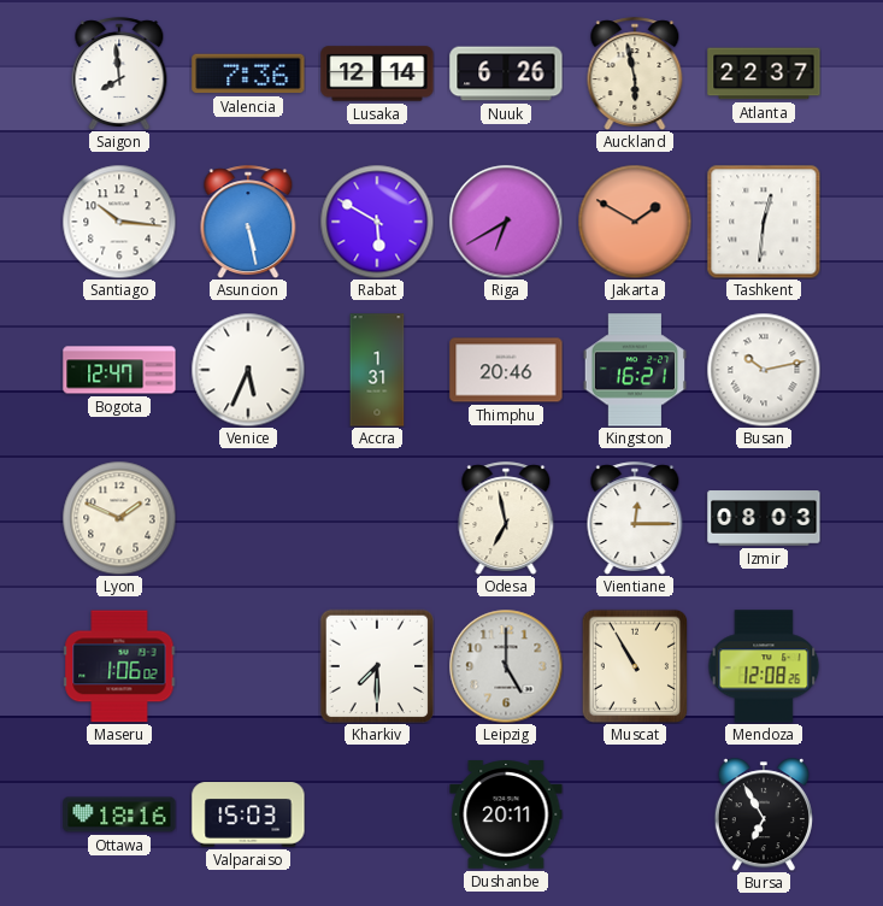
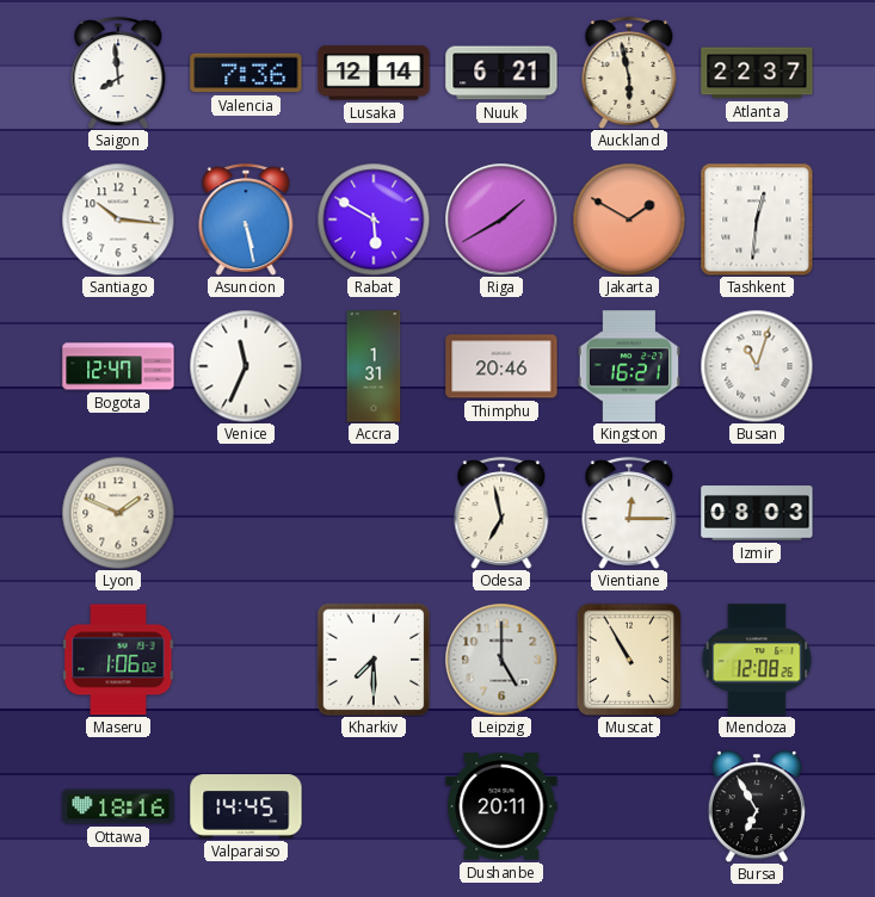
Nuuk: 6:26 -> 6:21
Riga: 6:40 -> 1:40
Venice: 5:34 -> 11:34
Busan: 10:13 -> 11:03
Valparaiso: 15:03 -> 14:45
